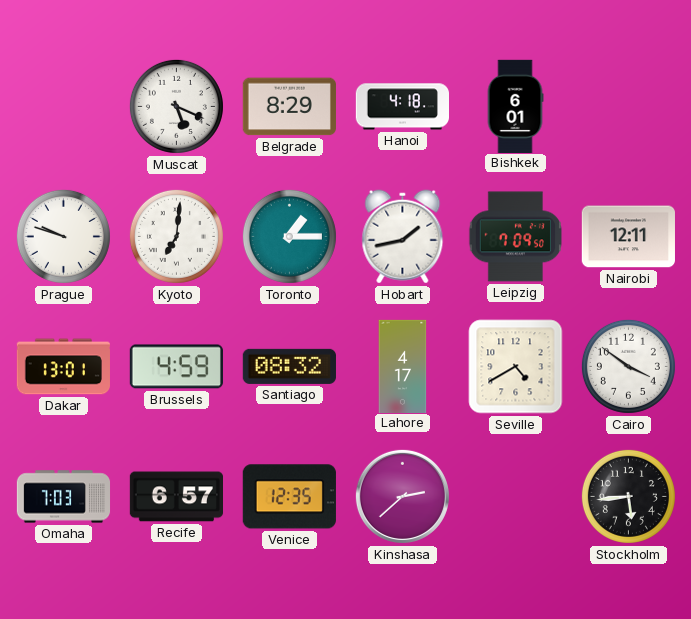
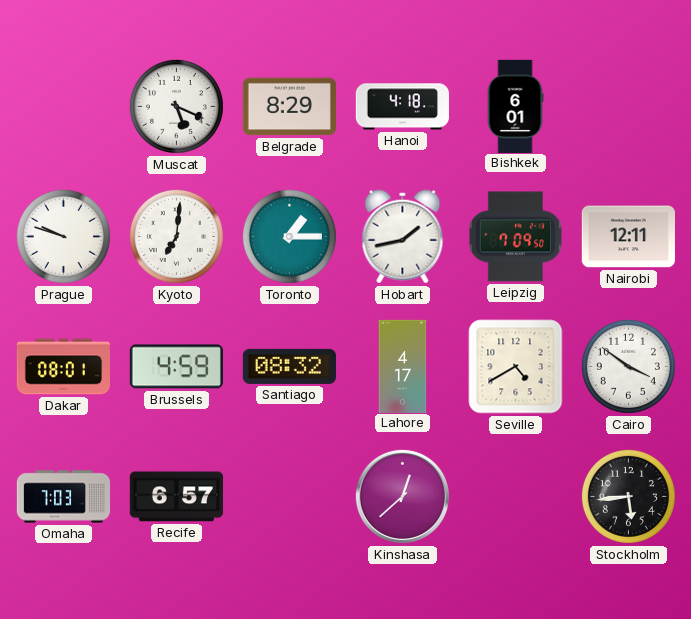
Dakar: 13:01 -> 08:01
Venice: 12:35 -> none
Kinshasa: 2:38 -> 12:38
